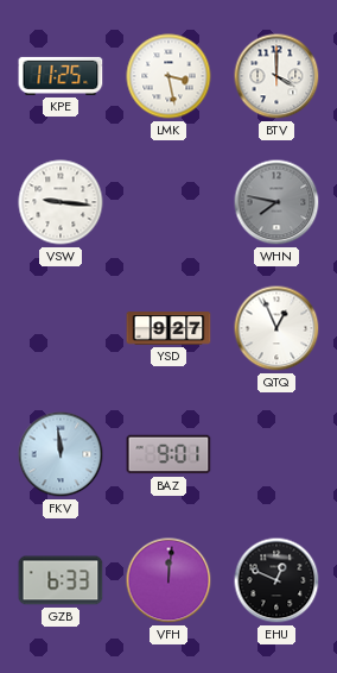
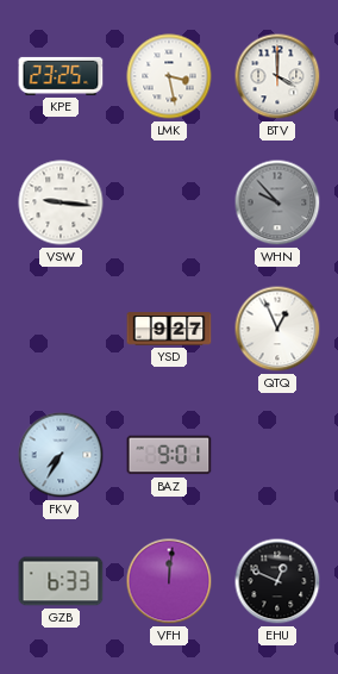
KPE: 11:25 -> 23:25
WHN: 7:47 -> 9:53
FKV: 11:59 -> 7:35
